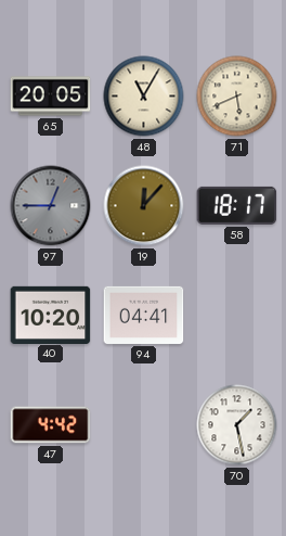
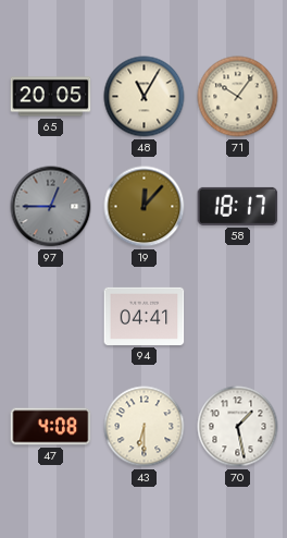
71: 5:41 -> 10:06
40: 10:20 -> none
47: 4:42 -> 4:08
43: none -> 6:30
